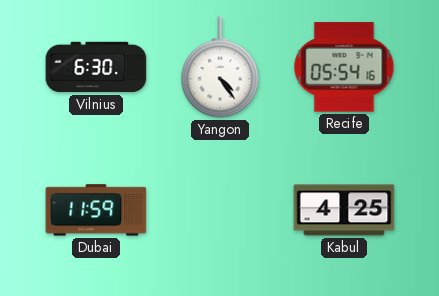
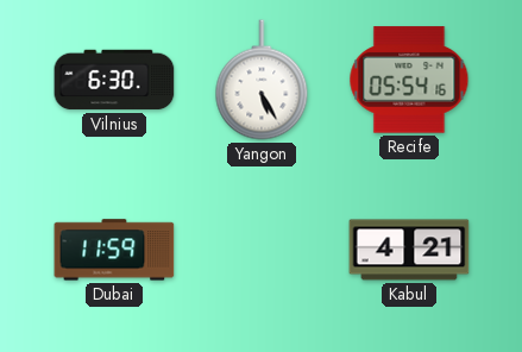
Yangon: 4:24 -> 5:25
Kabul: 4:25 -> 4:21
